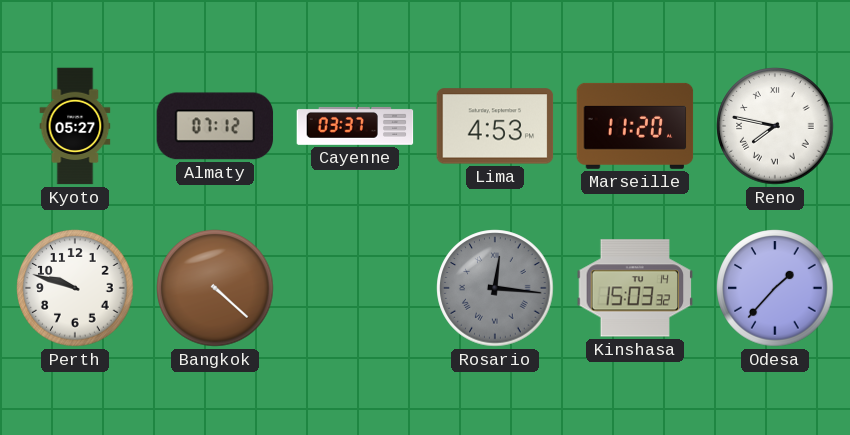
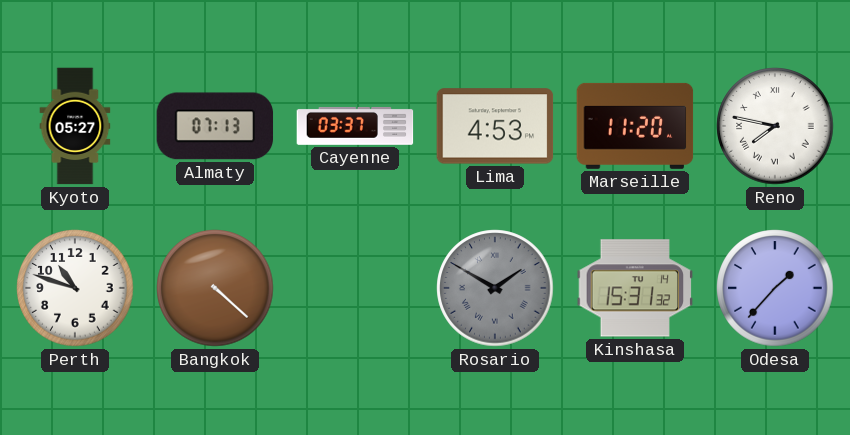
Almaty: 07:12 -> 07:13
Perth: 9:48 -> 10:48
Rosario: 12:16 -> 1:50
Kinshasa: 15:03 -> 15:31
